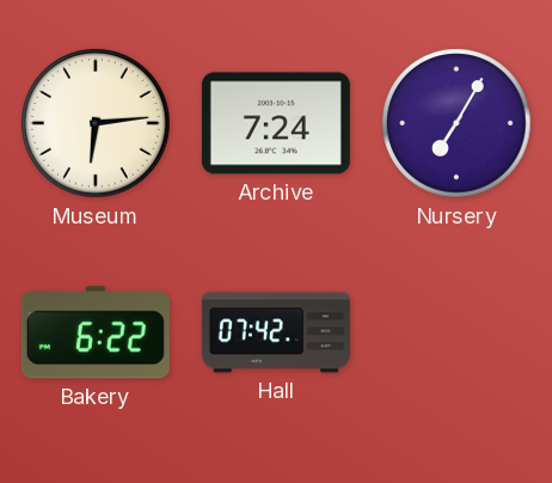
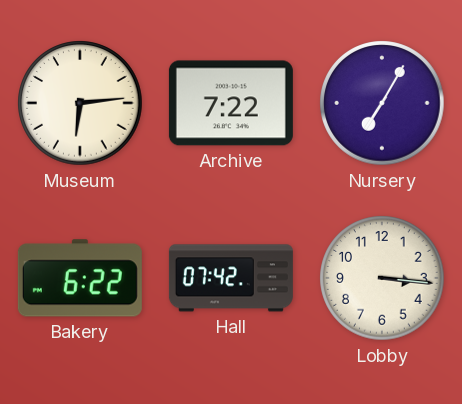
Archive: 7:24 -> 7:22
Lobby: none -> 3:16
